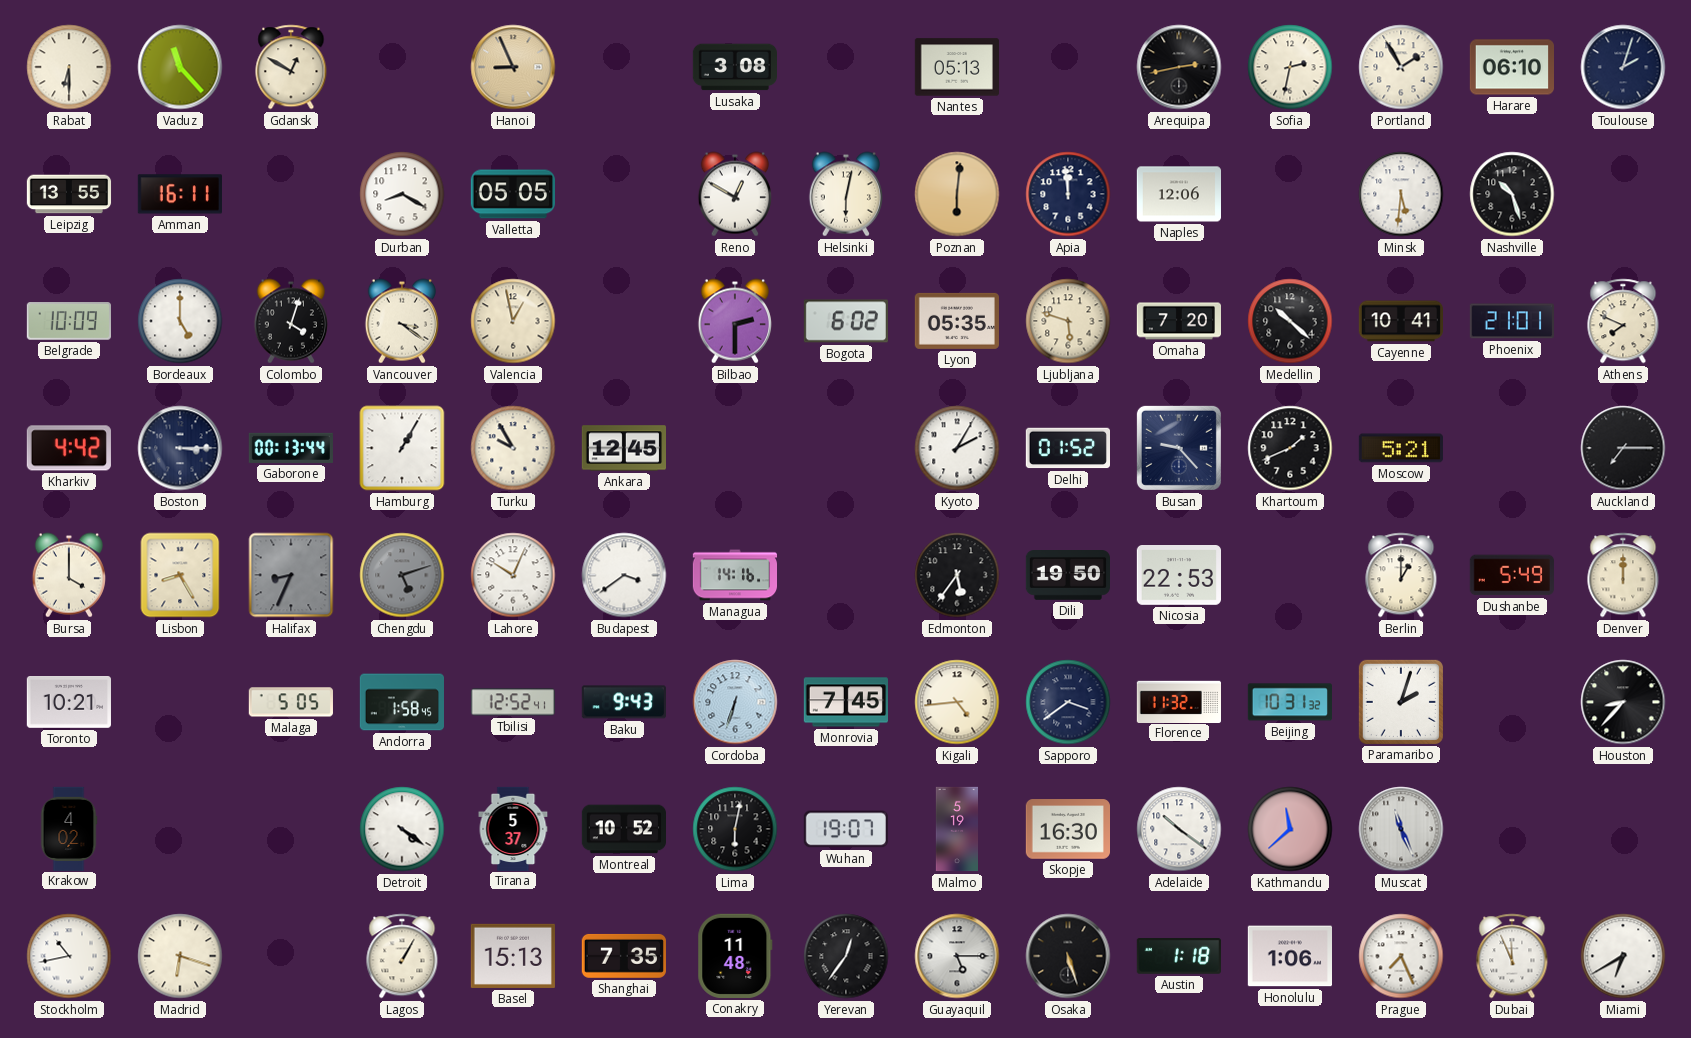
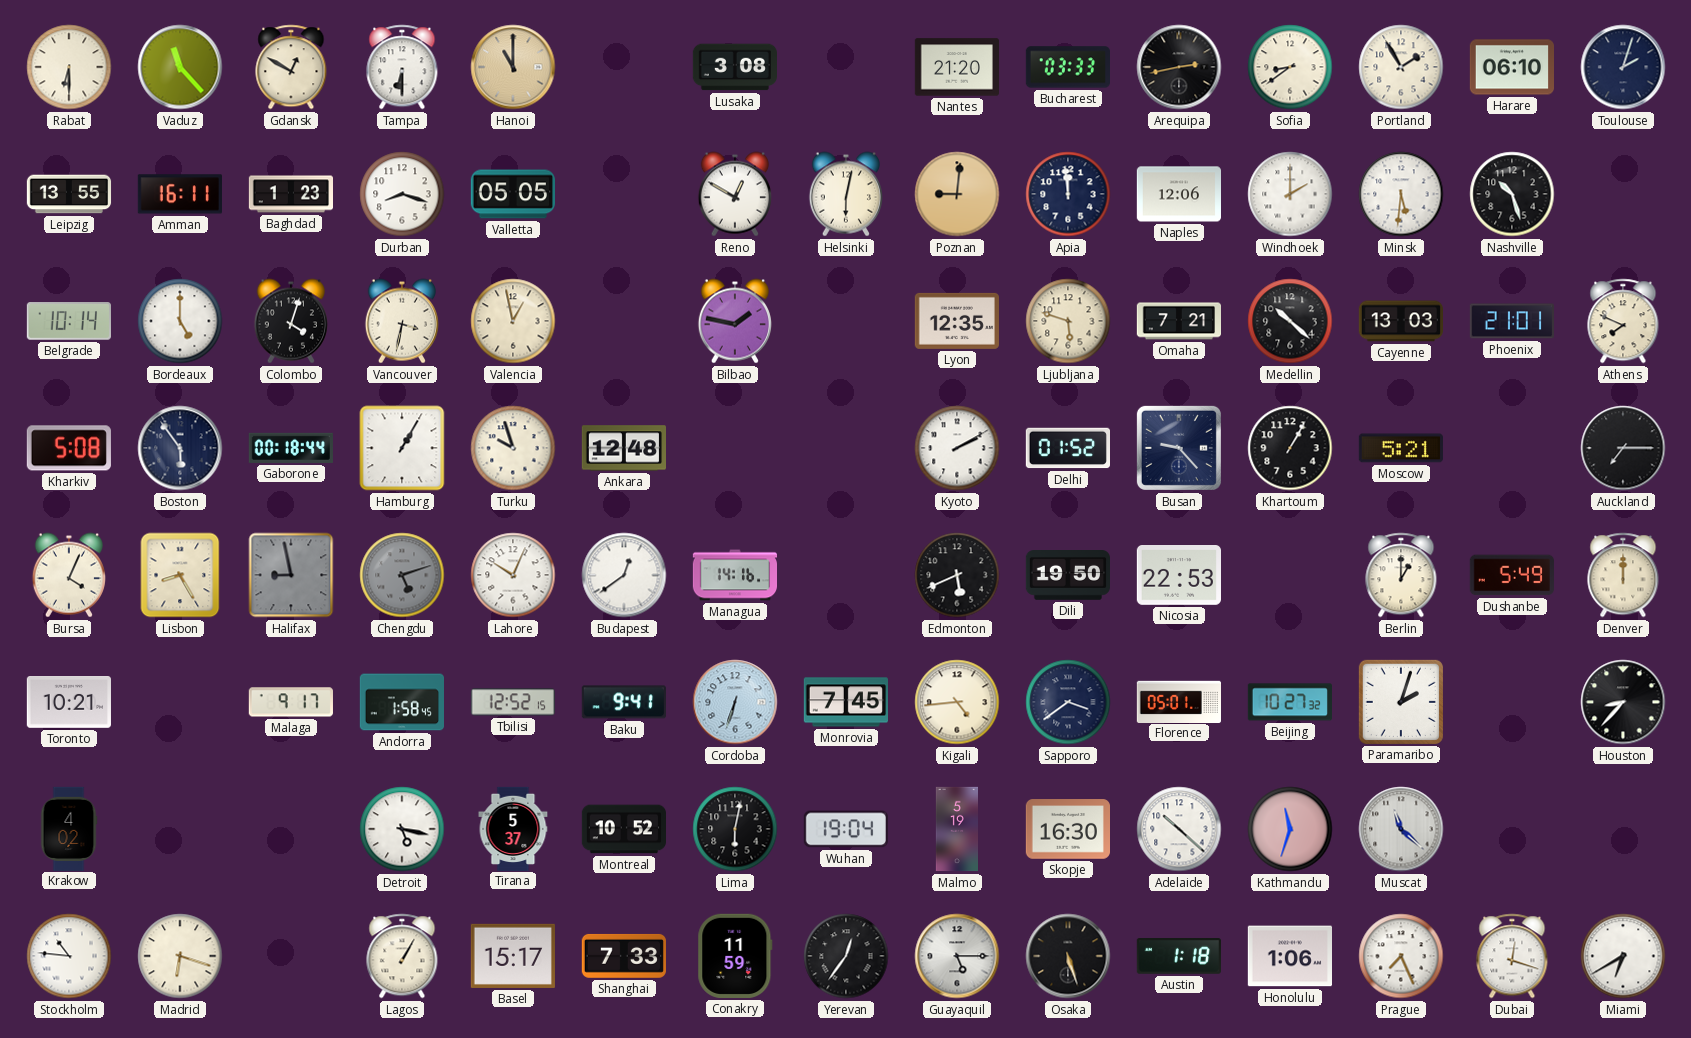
Tampa: none -> 6:30
Hanoi: 8:56 -> 11:00
Nantes: 05:13 -> 21:20
Bucharest: none -> 03:33
Sofia: 2:32 -> 8:39
Baghdad: none -> 1:23
Durban: 8:20 -> 8:18
Poznan: 6:01 -> 9:01
Windhoek: none -> 2:00
Belgrade: 10:09 -> 10:14
Vancouver: 3:21 -> 3:32
Bilbao: 2:30 -> 1:47
Bogota: 6:02 -> none
Lyon: 05:35 -> 12:35
Omaha: 7:20 -> 7:21
Cayenne: 10:41 -> 13:03
Kharkiv: 4:42 -> 5:08
Boston: 3:15 -> 5:54
Gaborone: 00:13 -> 00:18
Turku: 9:55 -> 9:57
Ankara: 12:45 -> 12:48
Kyoto: 2:05 -> 2:10
Khartoum: 1:41 -> 1:05
Bursa: 4:00 -> 4:04
Halifax: 8:34 -> 8:58
Budapest: 3:39 -> 12:39
Edmonton: 5:36 -> 5:41
Malaga: 5:05 -> 9:17
Tbilisi: 12:52:41 -> 12:52:15
Baku: 9:43 -> 9:41
Florence: 11:32 -> 05:01
Beijing: 10:31 -> 10:27
Detroit: 4:21 -> 5:17
Wuhan: 19:07 -> 19:04
Adelaide: 10:21 -> 10:22
Kathmandu: 11:38 -> 11:33
Muscat: 11:26 -> 11:22
Stockholm: 10:43 -> 10:46
Basel: 15:13 -> 15:17
Shanghai: 7:35 -> 7:33
Conakry: 11:48 -> 11:59
Dubai: 11:56 -> 12:18
